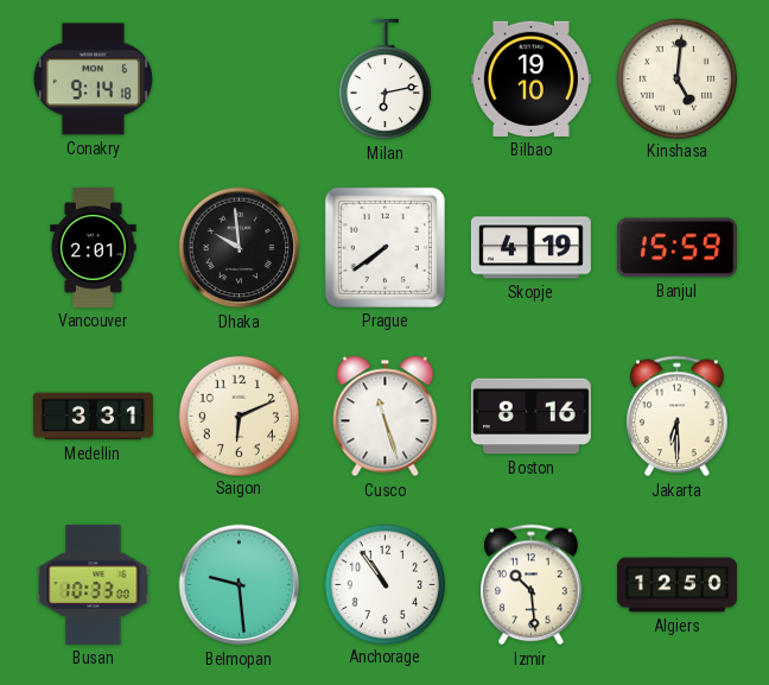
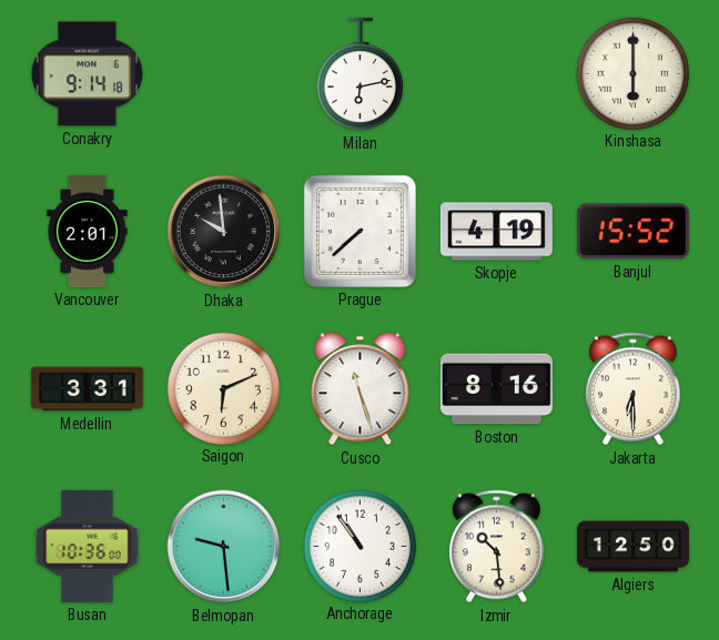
Bilbao: 19:10 -> none
Kinshasa: 5:01 -> 6:00
Prague: 7:39 -> 7:38
Banjul: 15:59 -> 15:52
Busan: 10:33 -> 10:36
